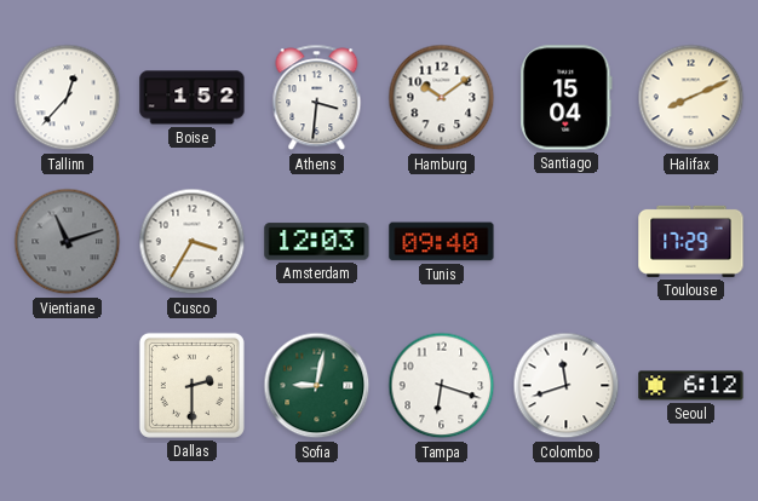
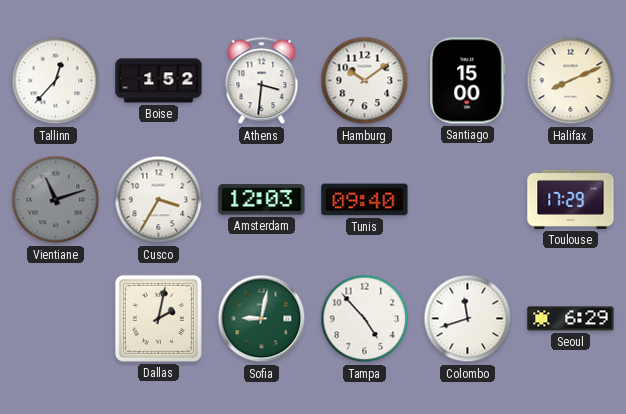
Santiago: 15:04 -> 15:00
Dallas: 2:30 -> 2:02
Tampa: 6:18 -> 4:53
Seoul: 6:12 -> 6:29
